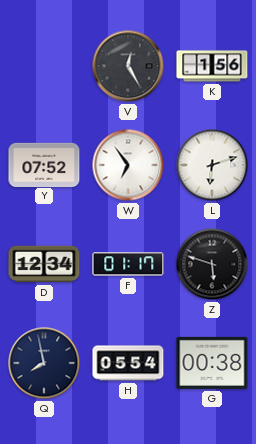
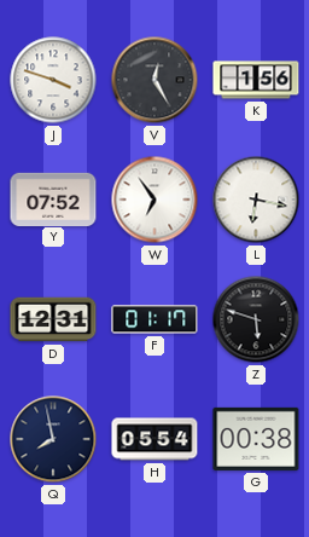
J: none -> 3:48
L: 6:12 -> 6:17
D: 12:34 -> 12:31
